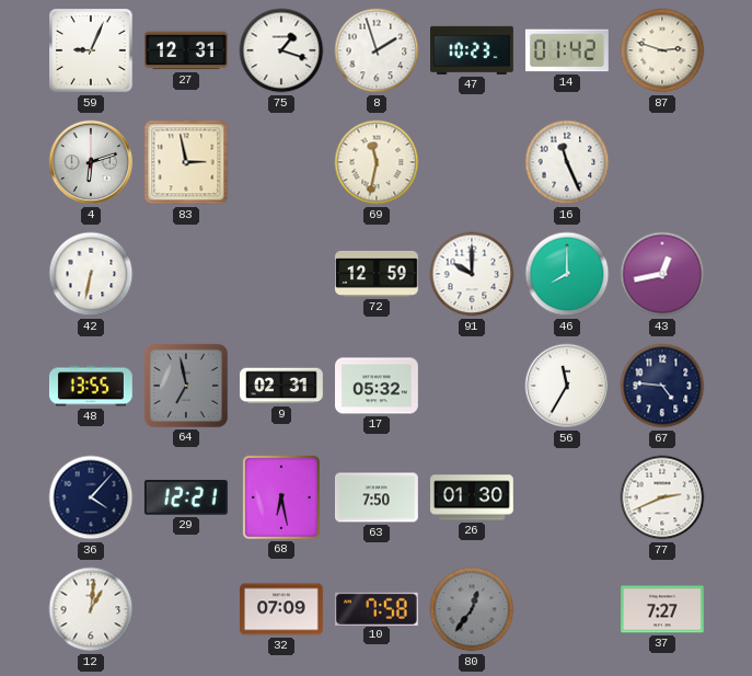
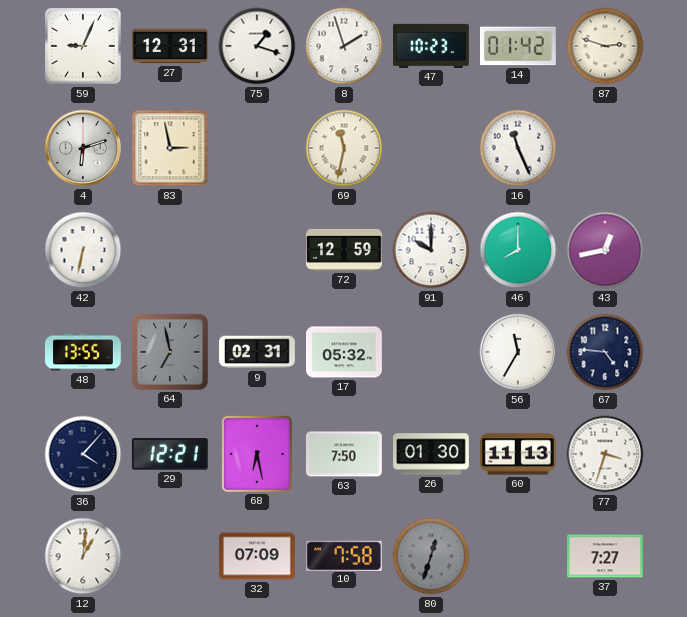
60: none -> 11:13
77: 2:41 -> 3:33
80: 12:36 -> 12:33
